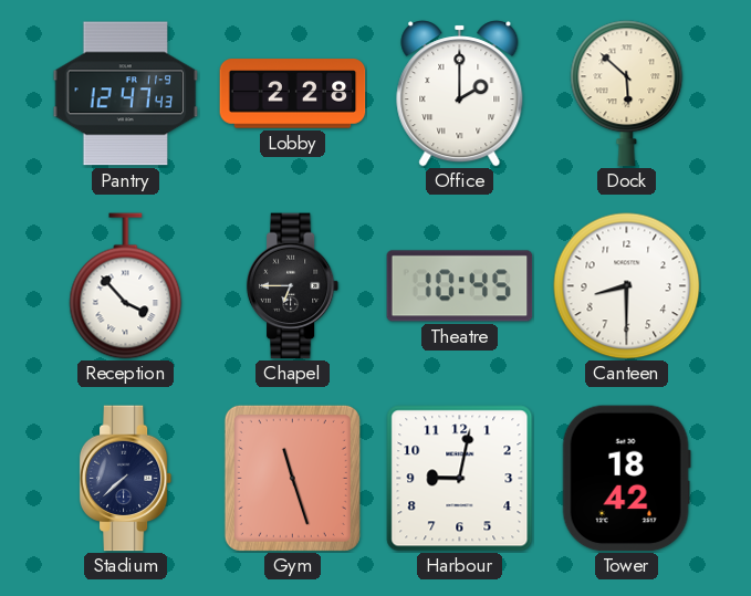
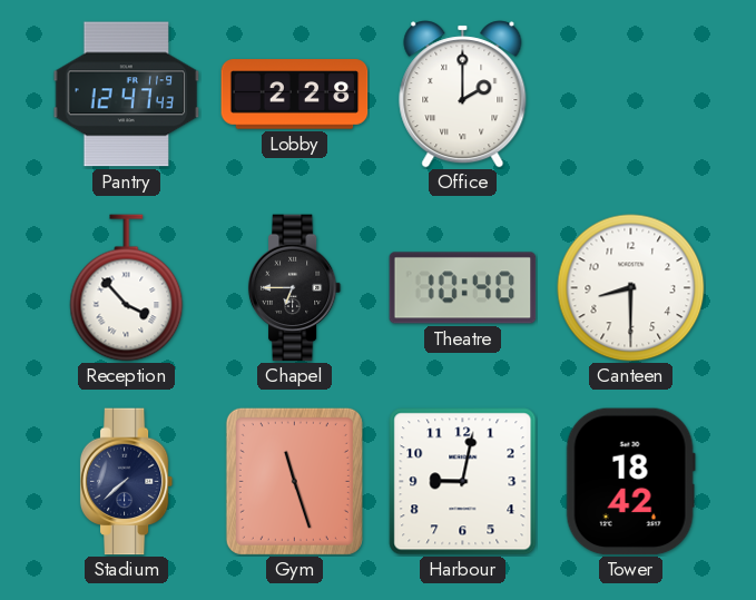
Dock: 5:52 -> none
Theatre: 10:45 -> 10:40
